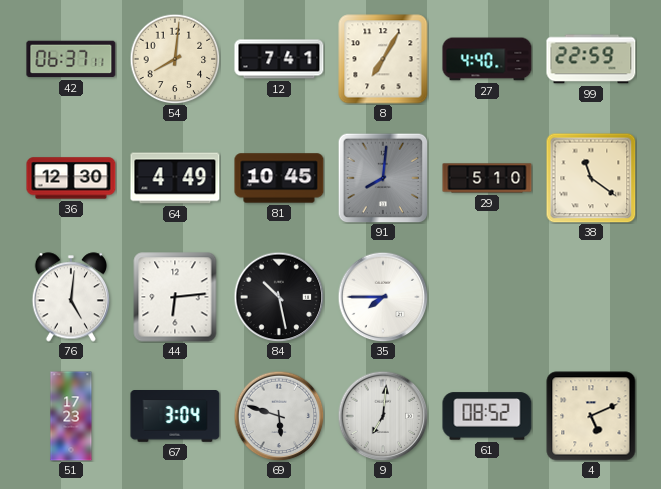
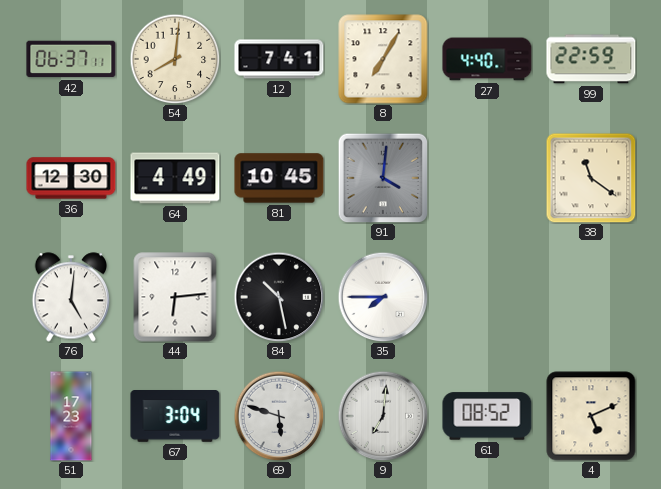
91: 8:01 -> 4:01
29: 5:10 -> none
